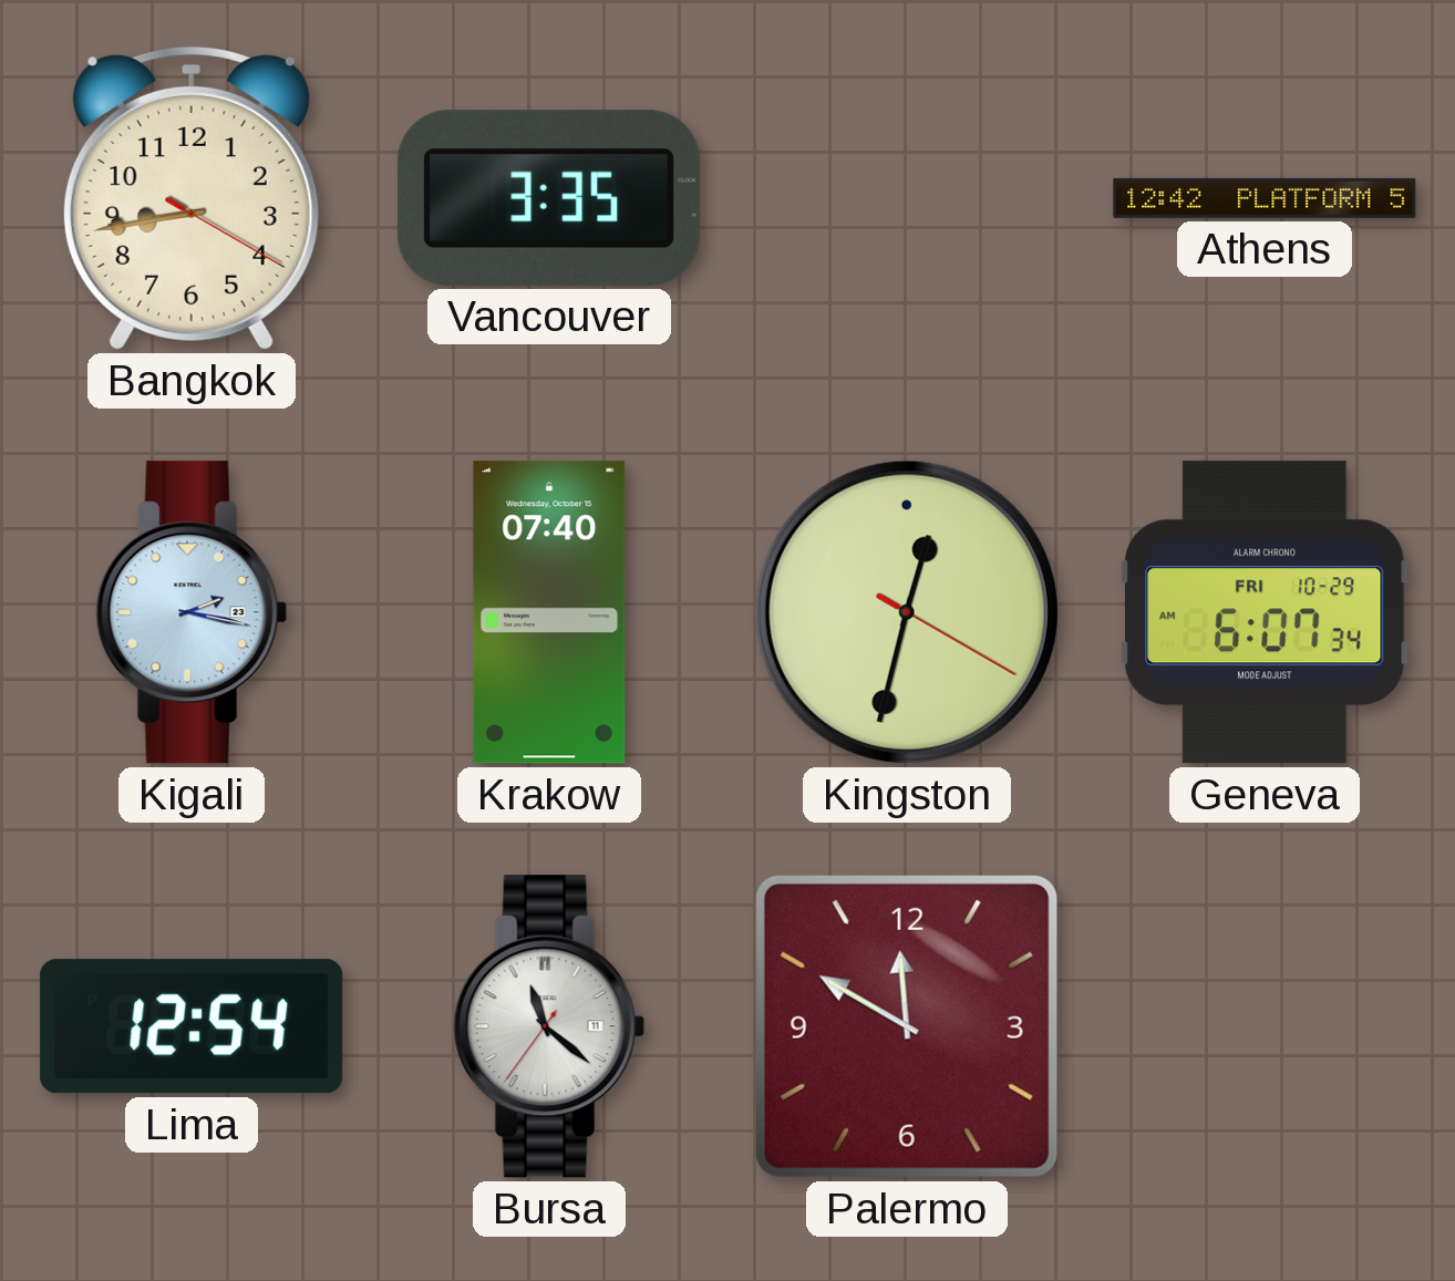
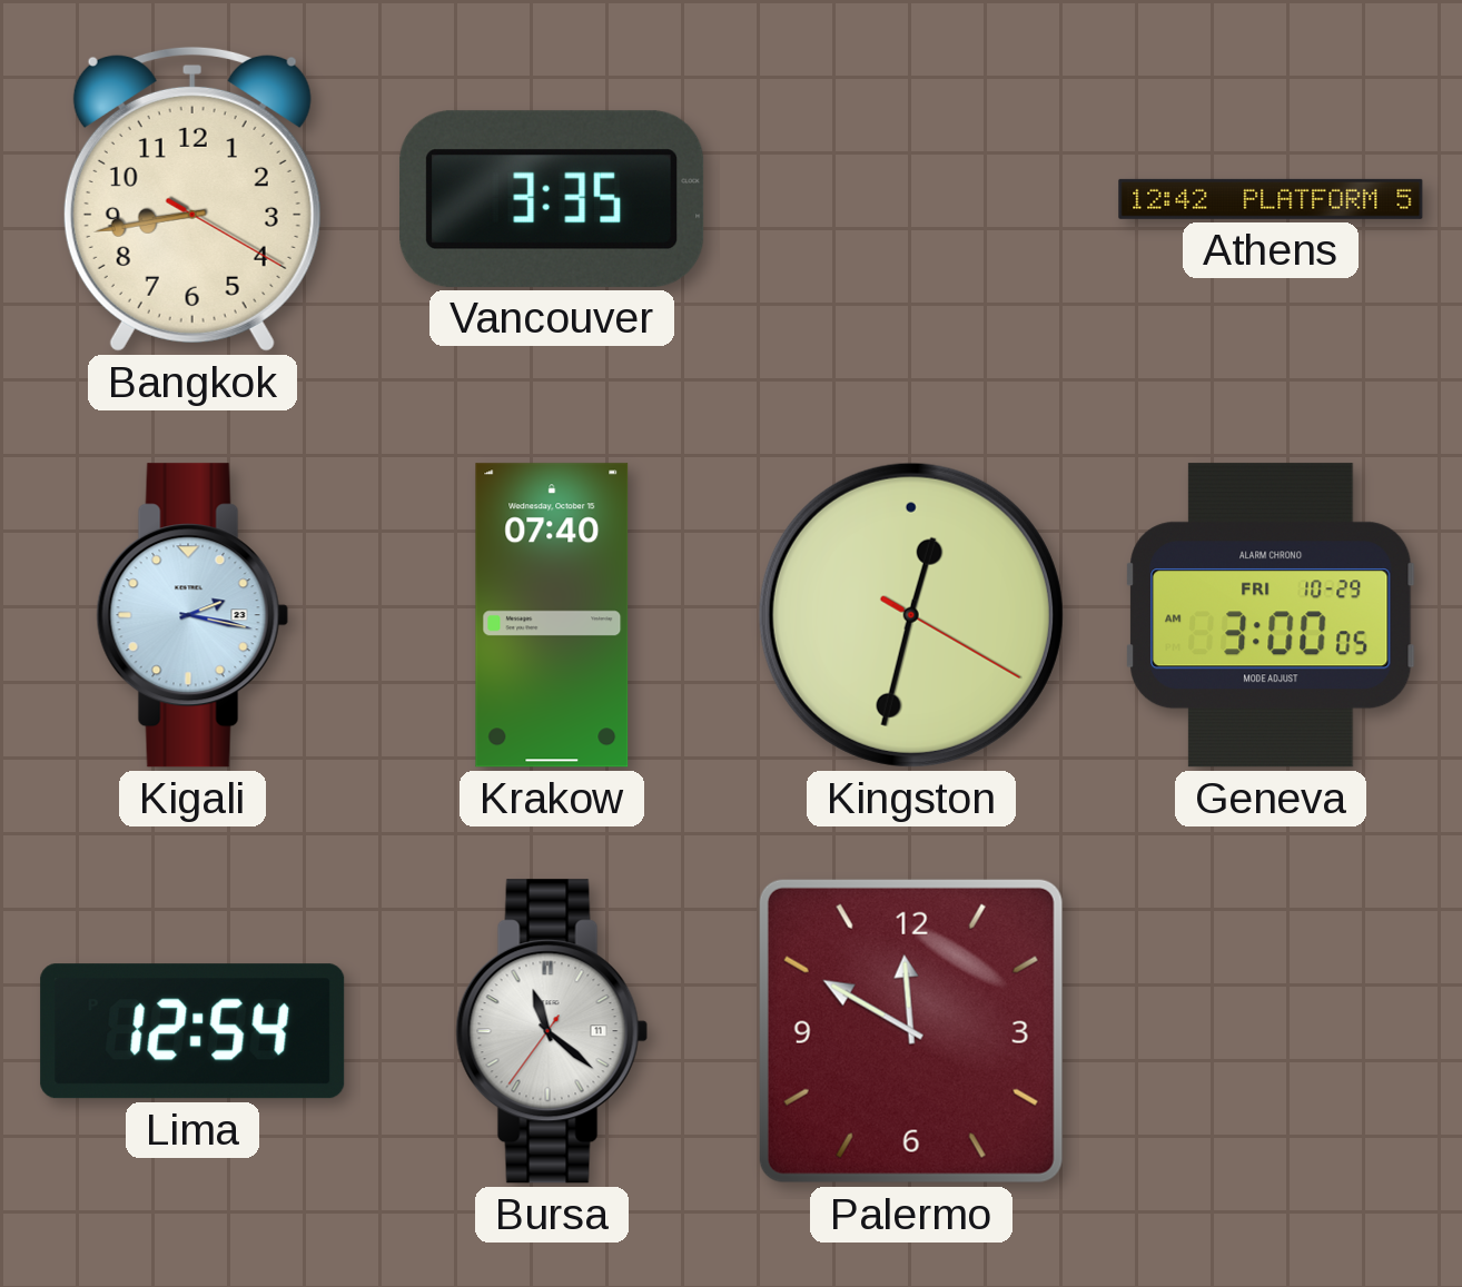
Geneva: 6:07 -> 3:00
